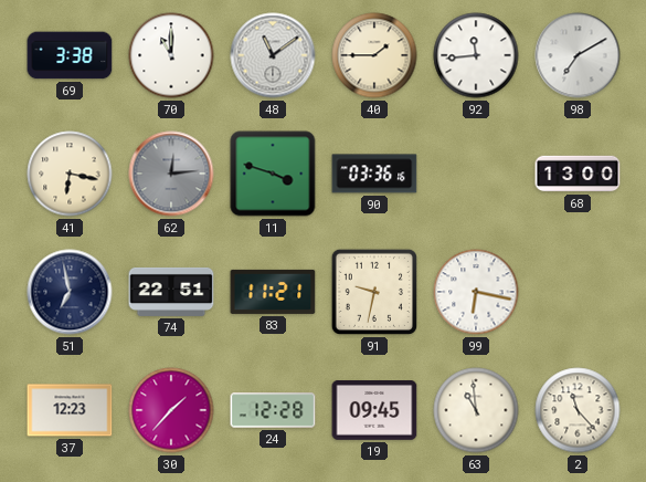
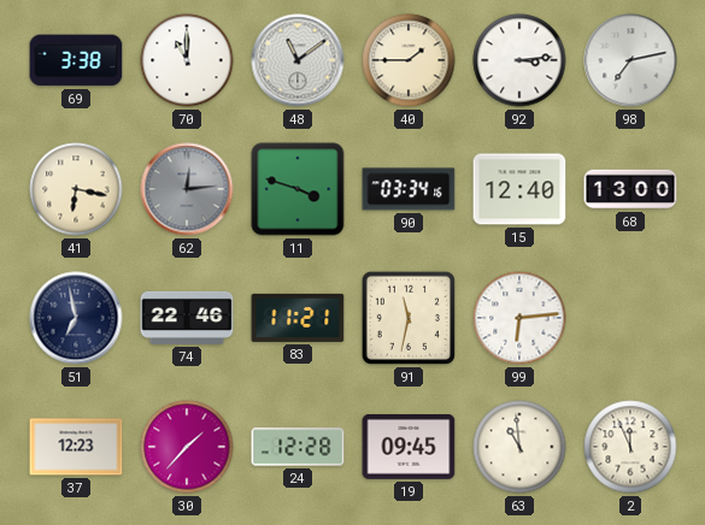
92: 11:44 -> 3:14
98: 7:10 -> 7:13
90: 03:36 -> 03:34
15: none -> 12:40
74: 22:51 -> 22:46
91: 9:32 -> 11:32
99: 6:17 -> 6:14
2: 11:23 -> 11:56
